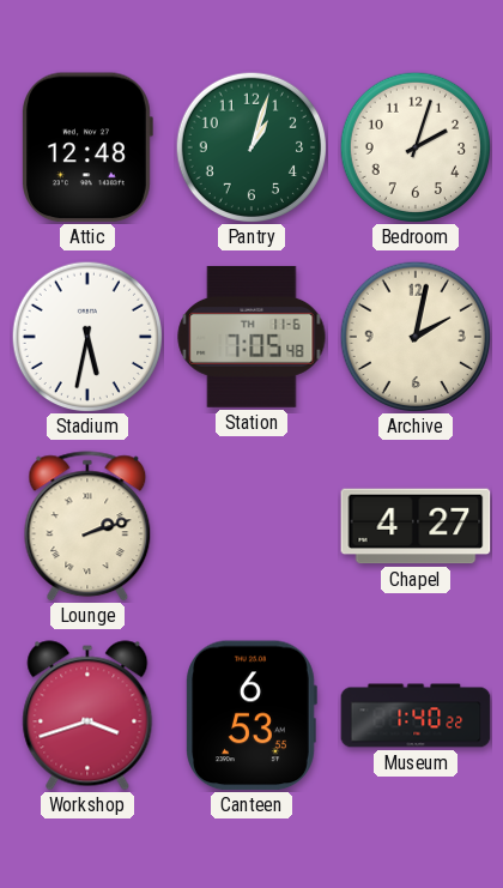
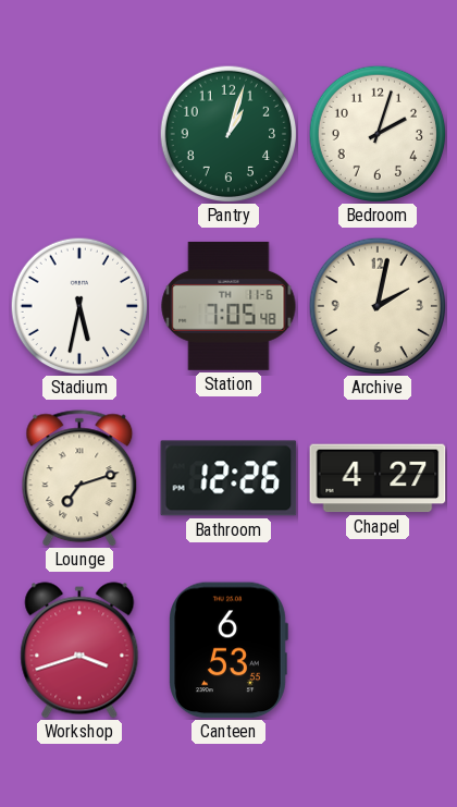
Attic: 12:48 -> none
Lounge: 2:12 -> 7:12
Bathroom: none -> 12:26
Museum: 1:40 -> none
